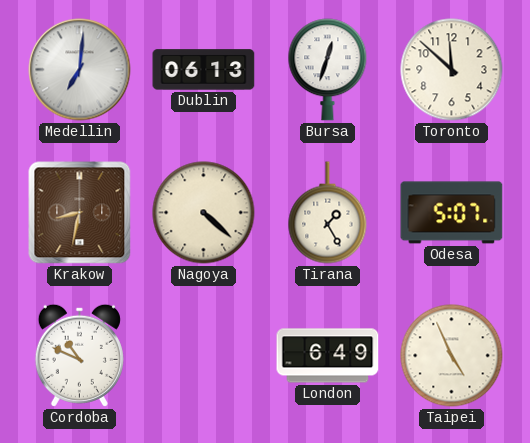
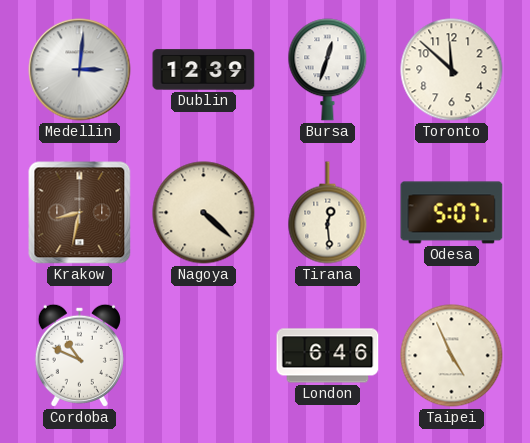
Medellin: 7:01 -> 3:01
Dublin: 06:13 -> 12:39
Tirana: 1:25 -> 12:29
London: 6:49 -> 6:46
